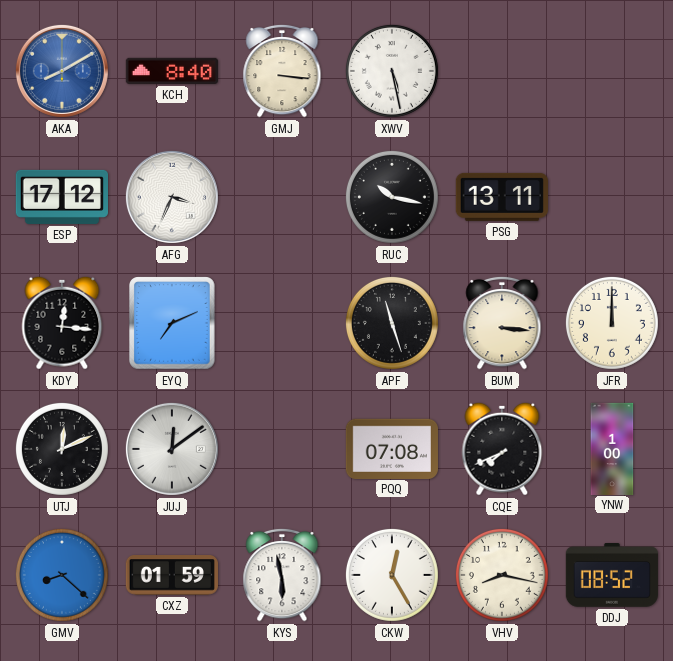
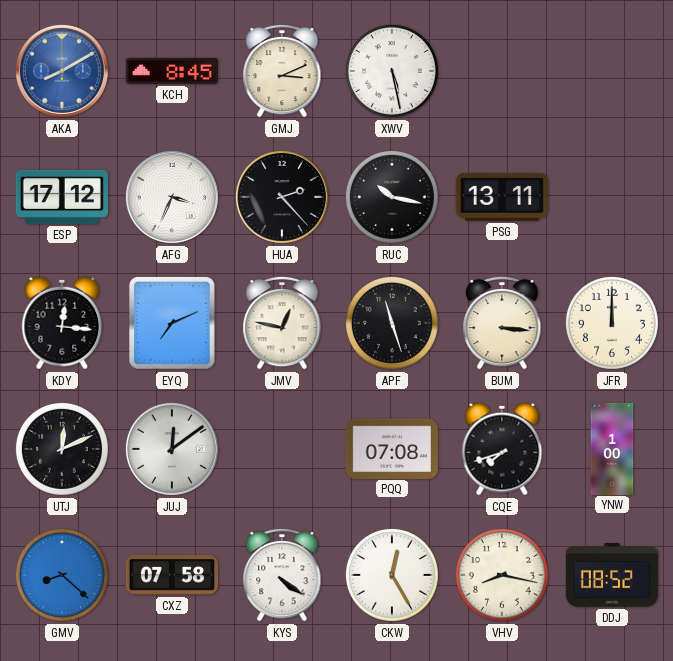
KCH: 8:40 -> 8:45
GMJ: 3:16 -> 3:11
HUA: none -> 2:23
JMV: none -> 12:47
CQE: 7:41 -> 7:42
CXZ: 01:59 -> 07:58
KYS: 5:58 -> 4:21
